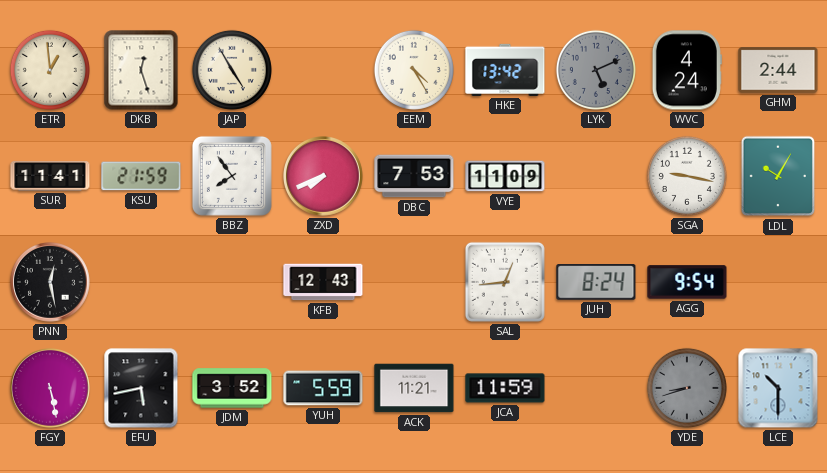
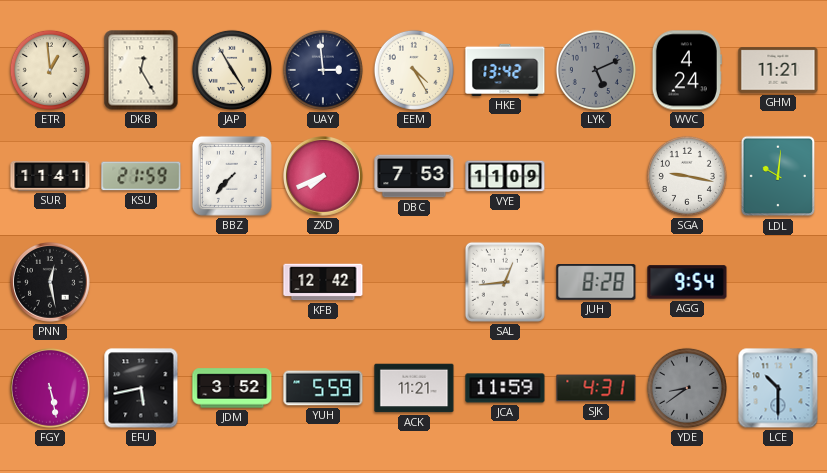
DKB: 12:27 -> 12:25
UAY: none -> 2:59
GHM: 2:44 -> 11:21
BBZ: 7:54 -> 7:37
LDL: 10:05 -> 10:01
KFB: 12:43 -> 12:42
JUH: 8:24 -> 8:28
SJK: none -> 4:31
YDE: 8:42 -> 8:39
